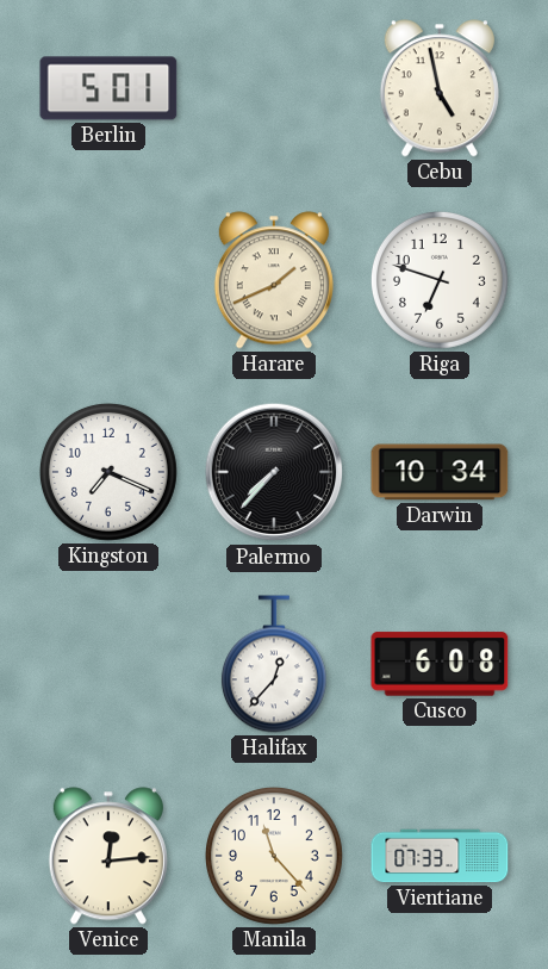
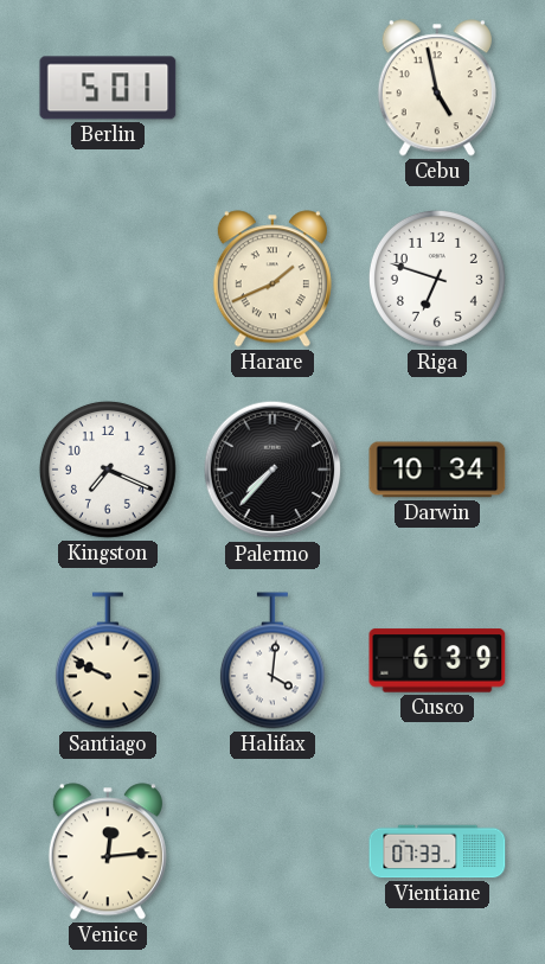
Santiago: none -> 9:49
Halifax: 12:37 -> 4:01
Cusco: 6:08 -> 6:39
Manila: 11:23 -> none
